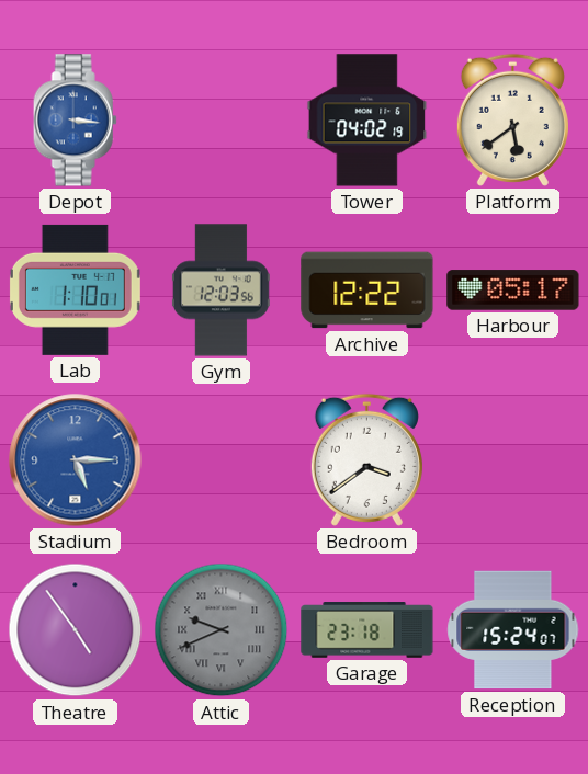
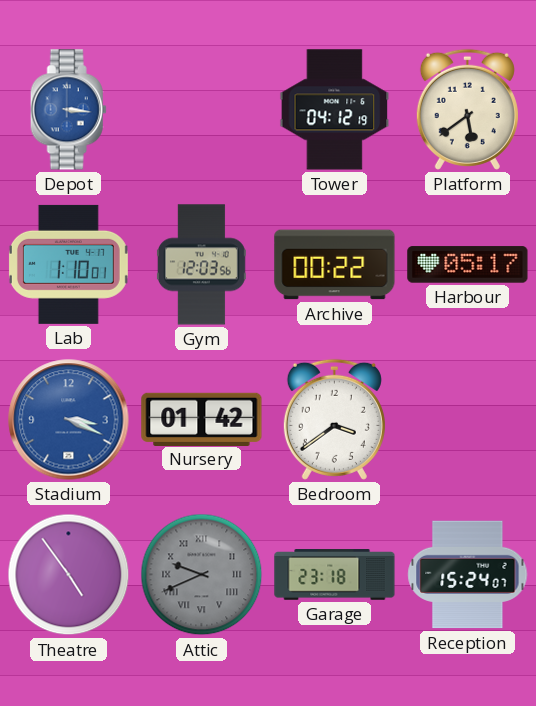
Tower: 04:02 -> 04:12
Archive: 12:22 -> 00:22
Stadium: 5:15 -> 3:19
Nursery: none -> 01:42
